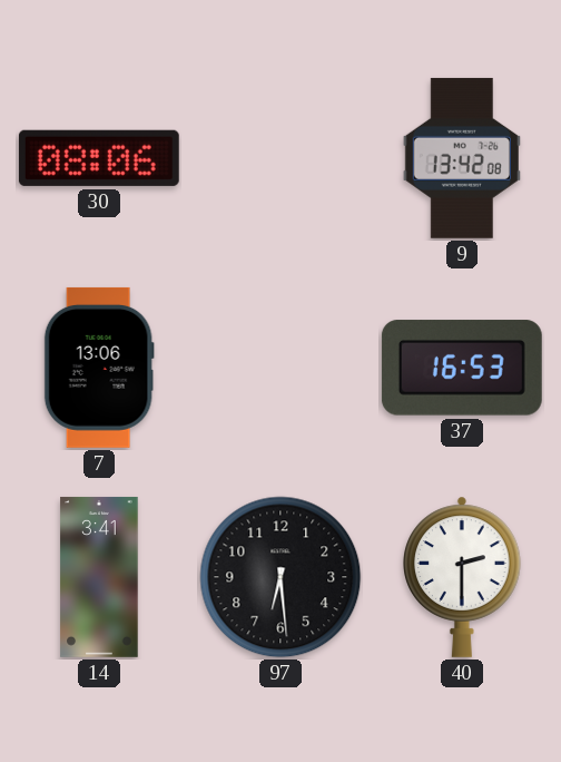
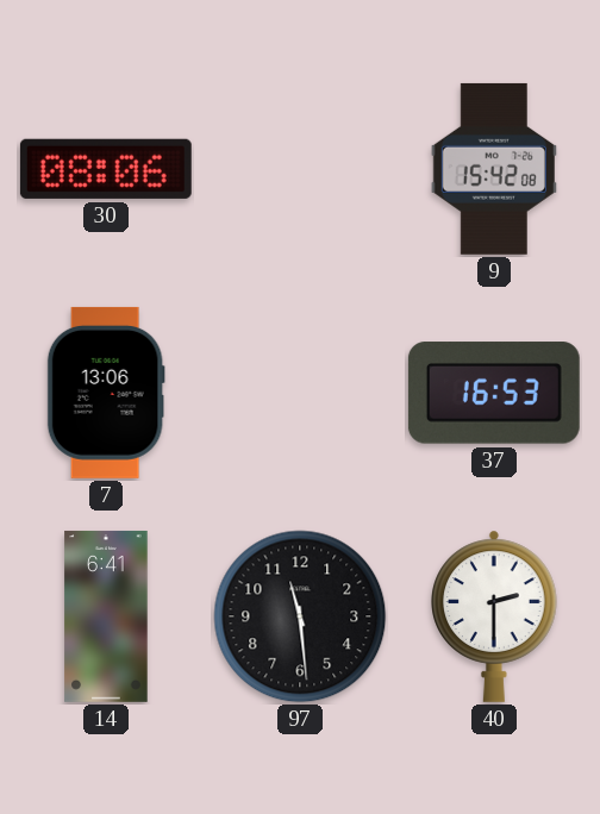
9: 13:42 -> 15:42
14: 3:41 -> 6:41
97: 6:29 -> 11:29
